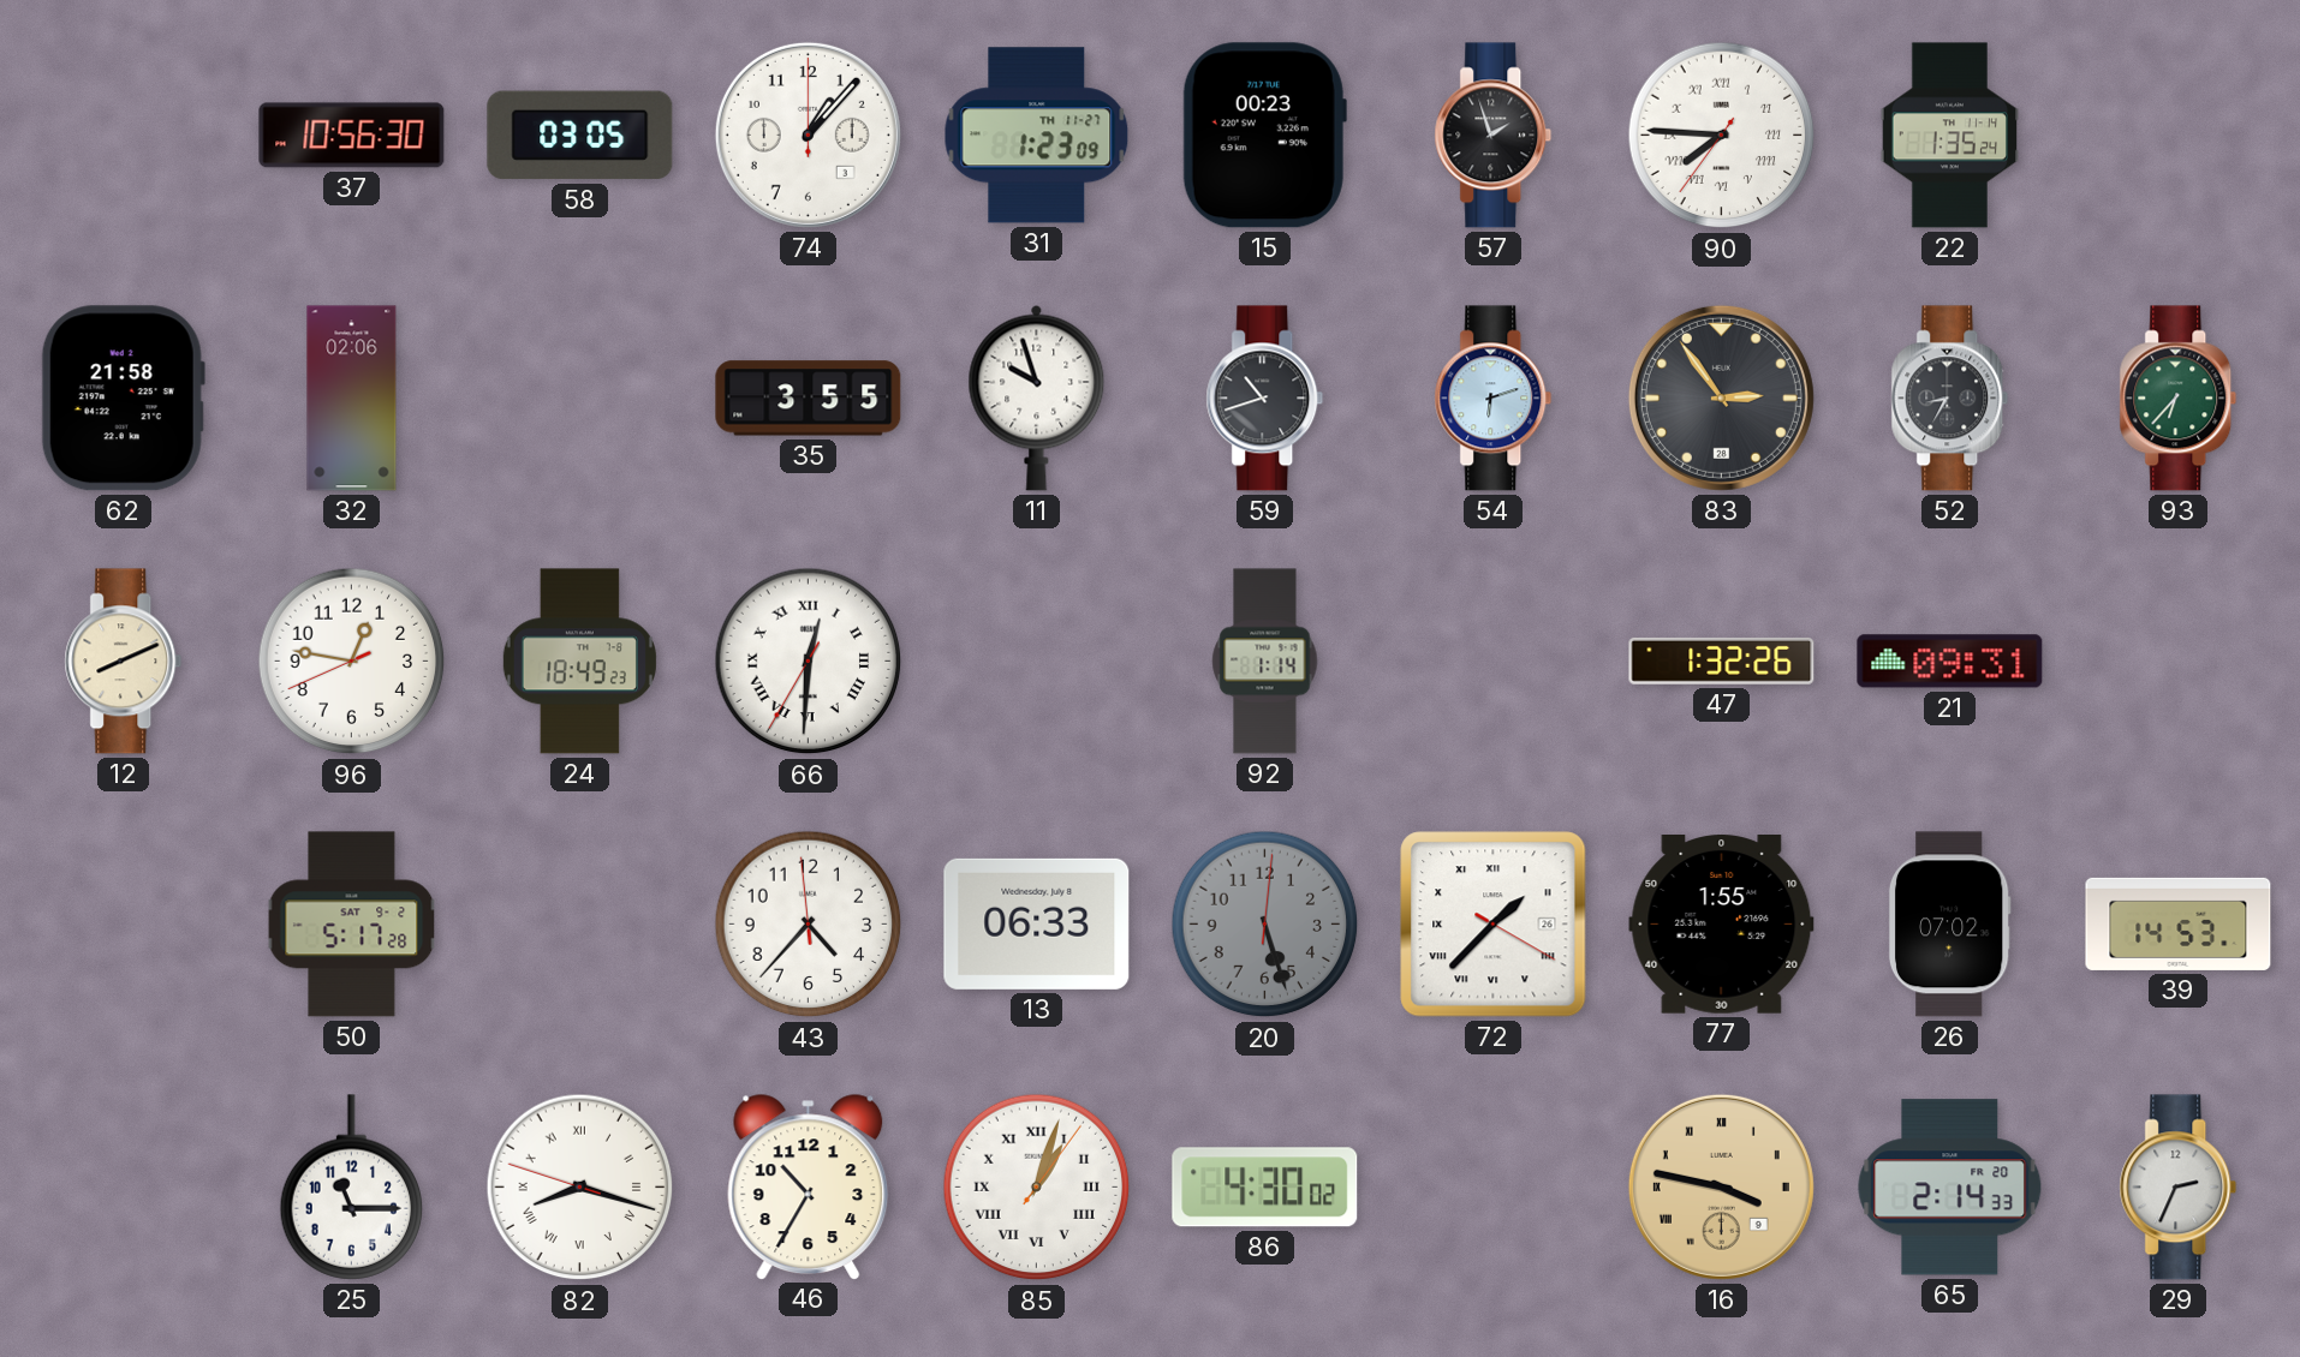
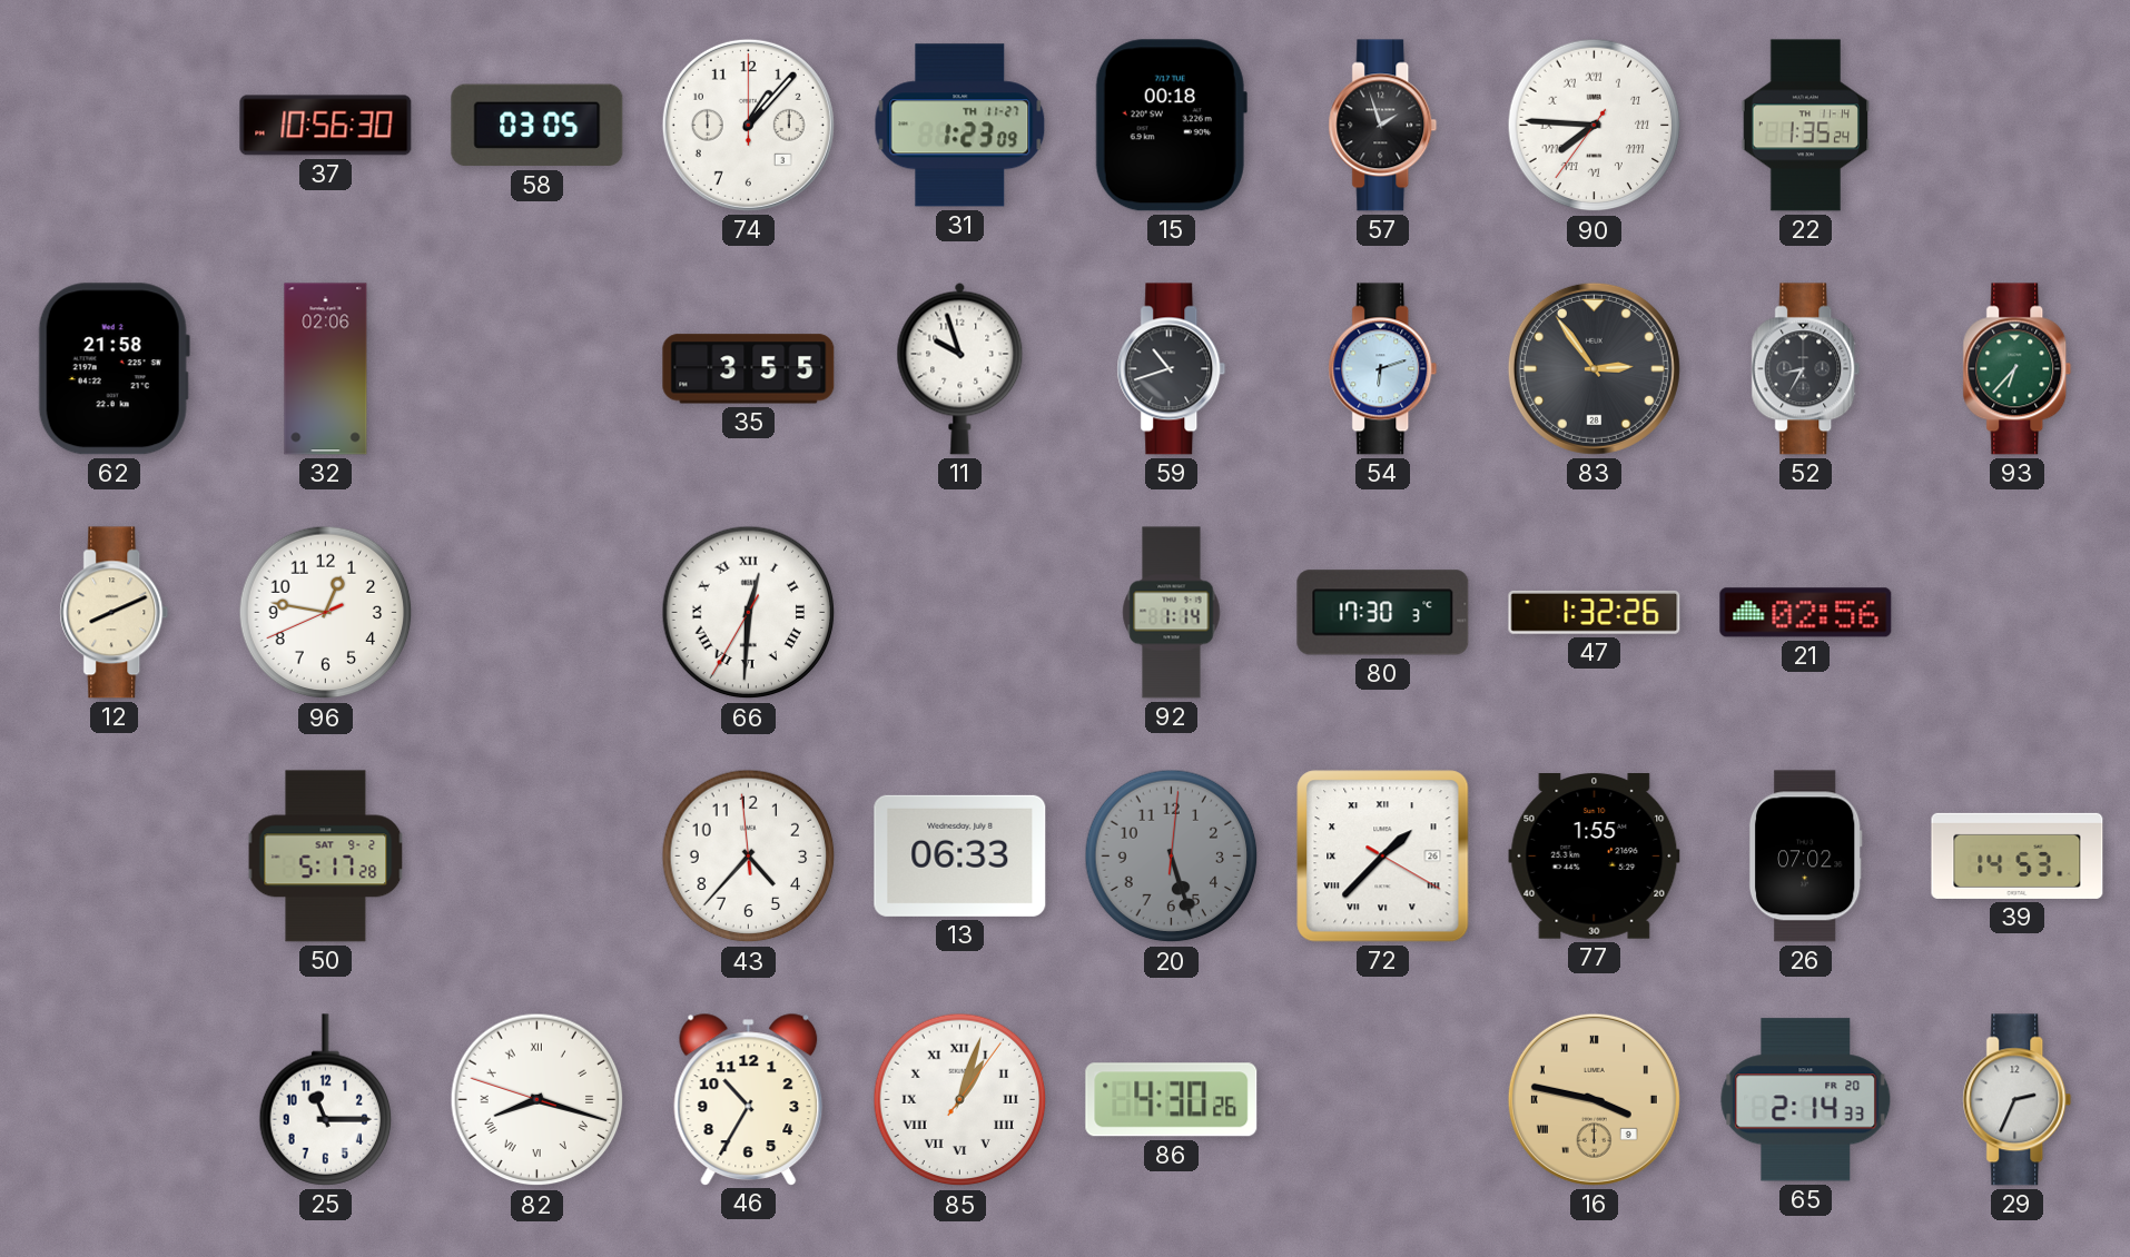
15: 00:23 -> 00:18
24: 18:49 -> none
80: none -> 17:30
21: 09:31 -> 02:56
86: 4:30:02 -> 4:30:26
